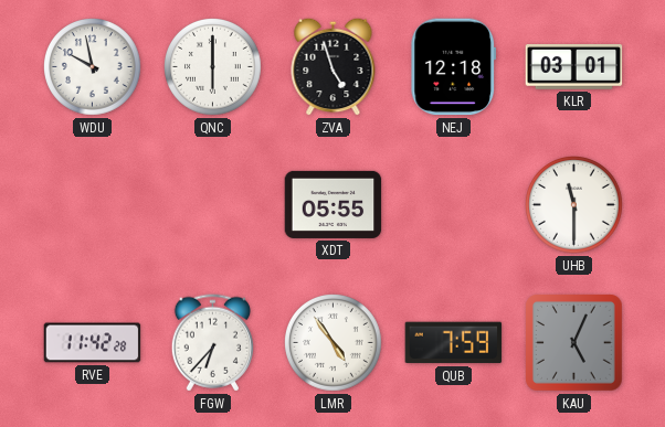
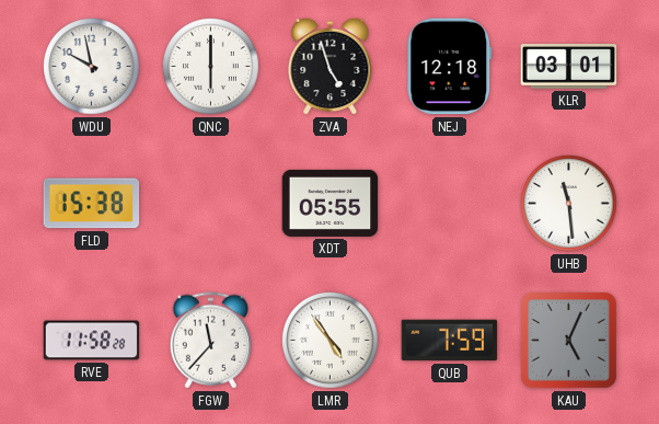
FLD: none -> 15:38
UHB: 11:30 -> 11:29
RVE: 11:42 -> 11:58
FGW: 6:37 -> 11:37
